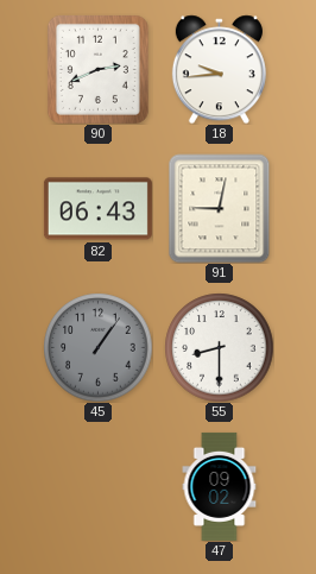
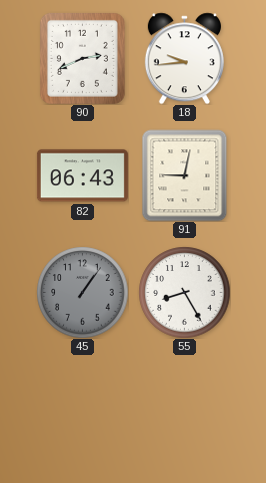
55: 8:30 -> 8:25
47: 09:02 -> none
